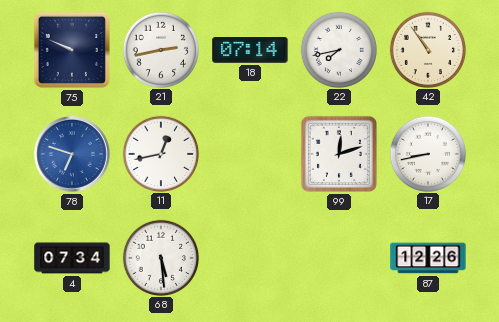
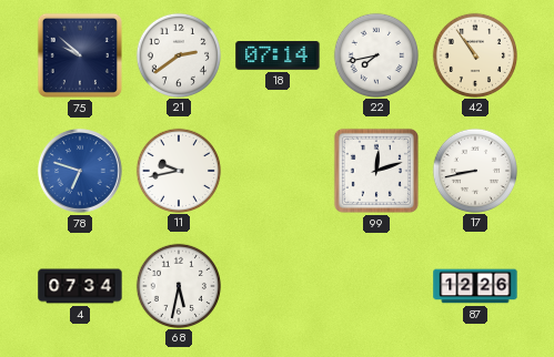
75: 9:49 -> 9:52
21: 2:43 -> 2:39
11: 12:43 -> 9:43
68: 5:29 -> 5:32
